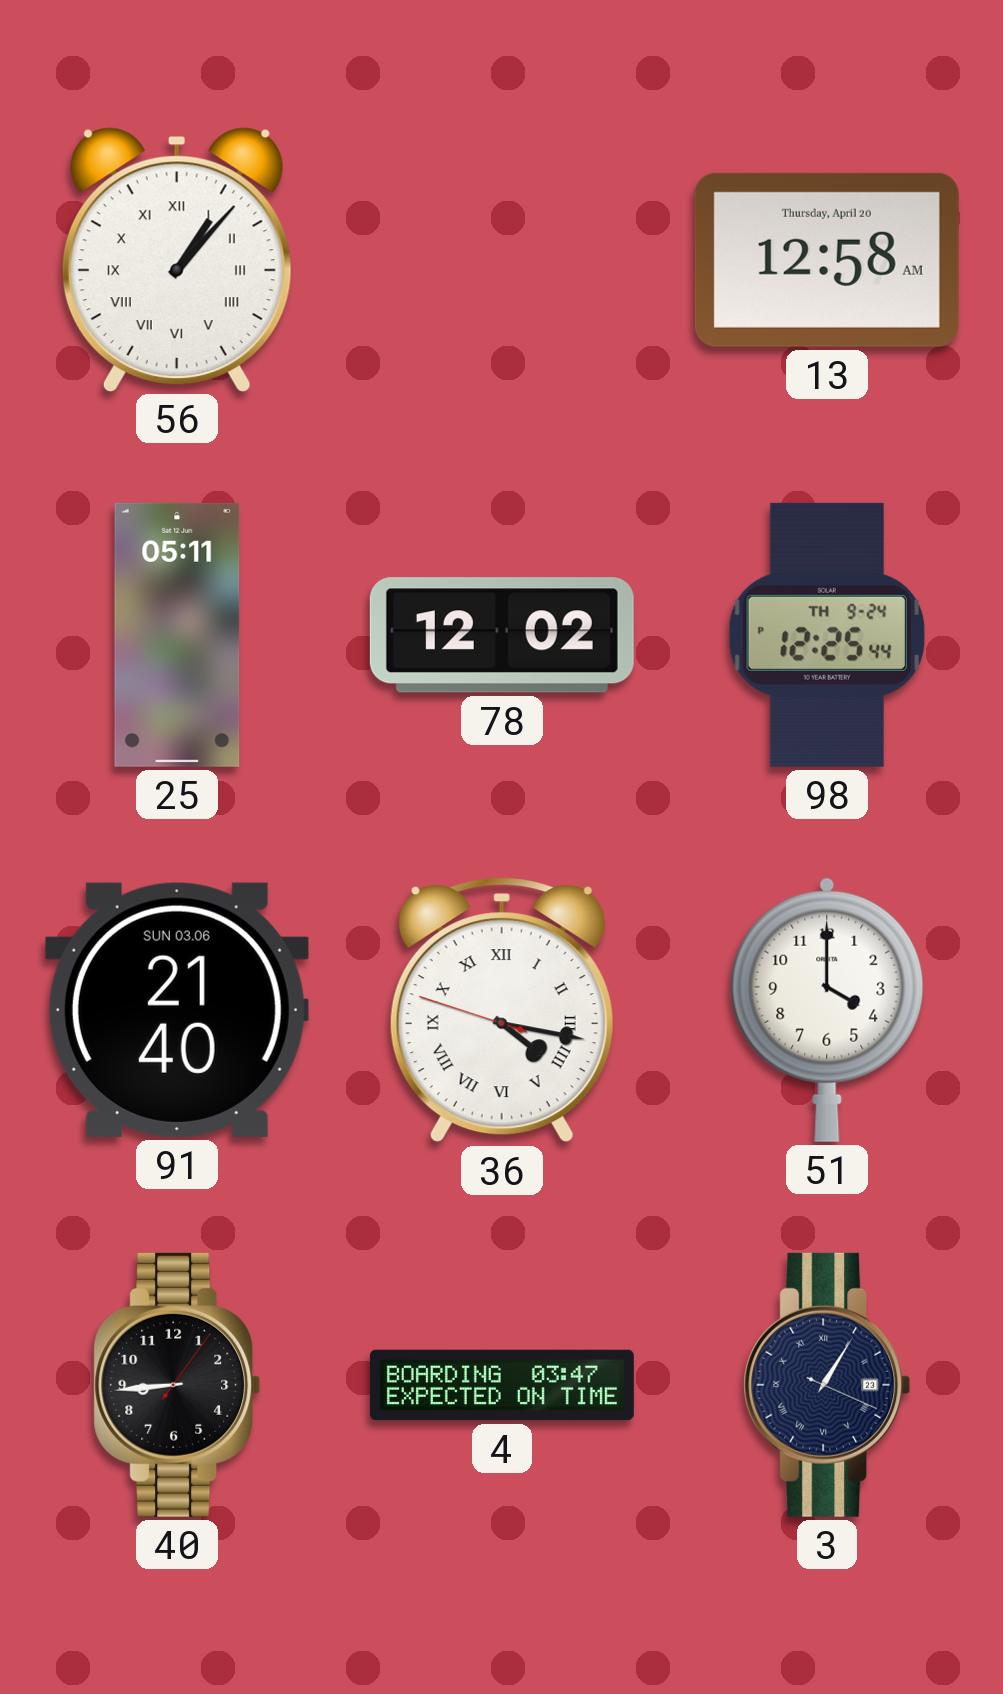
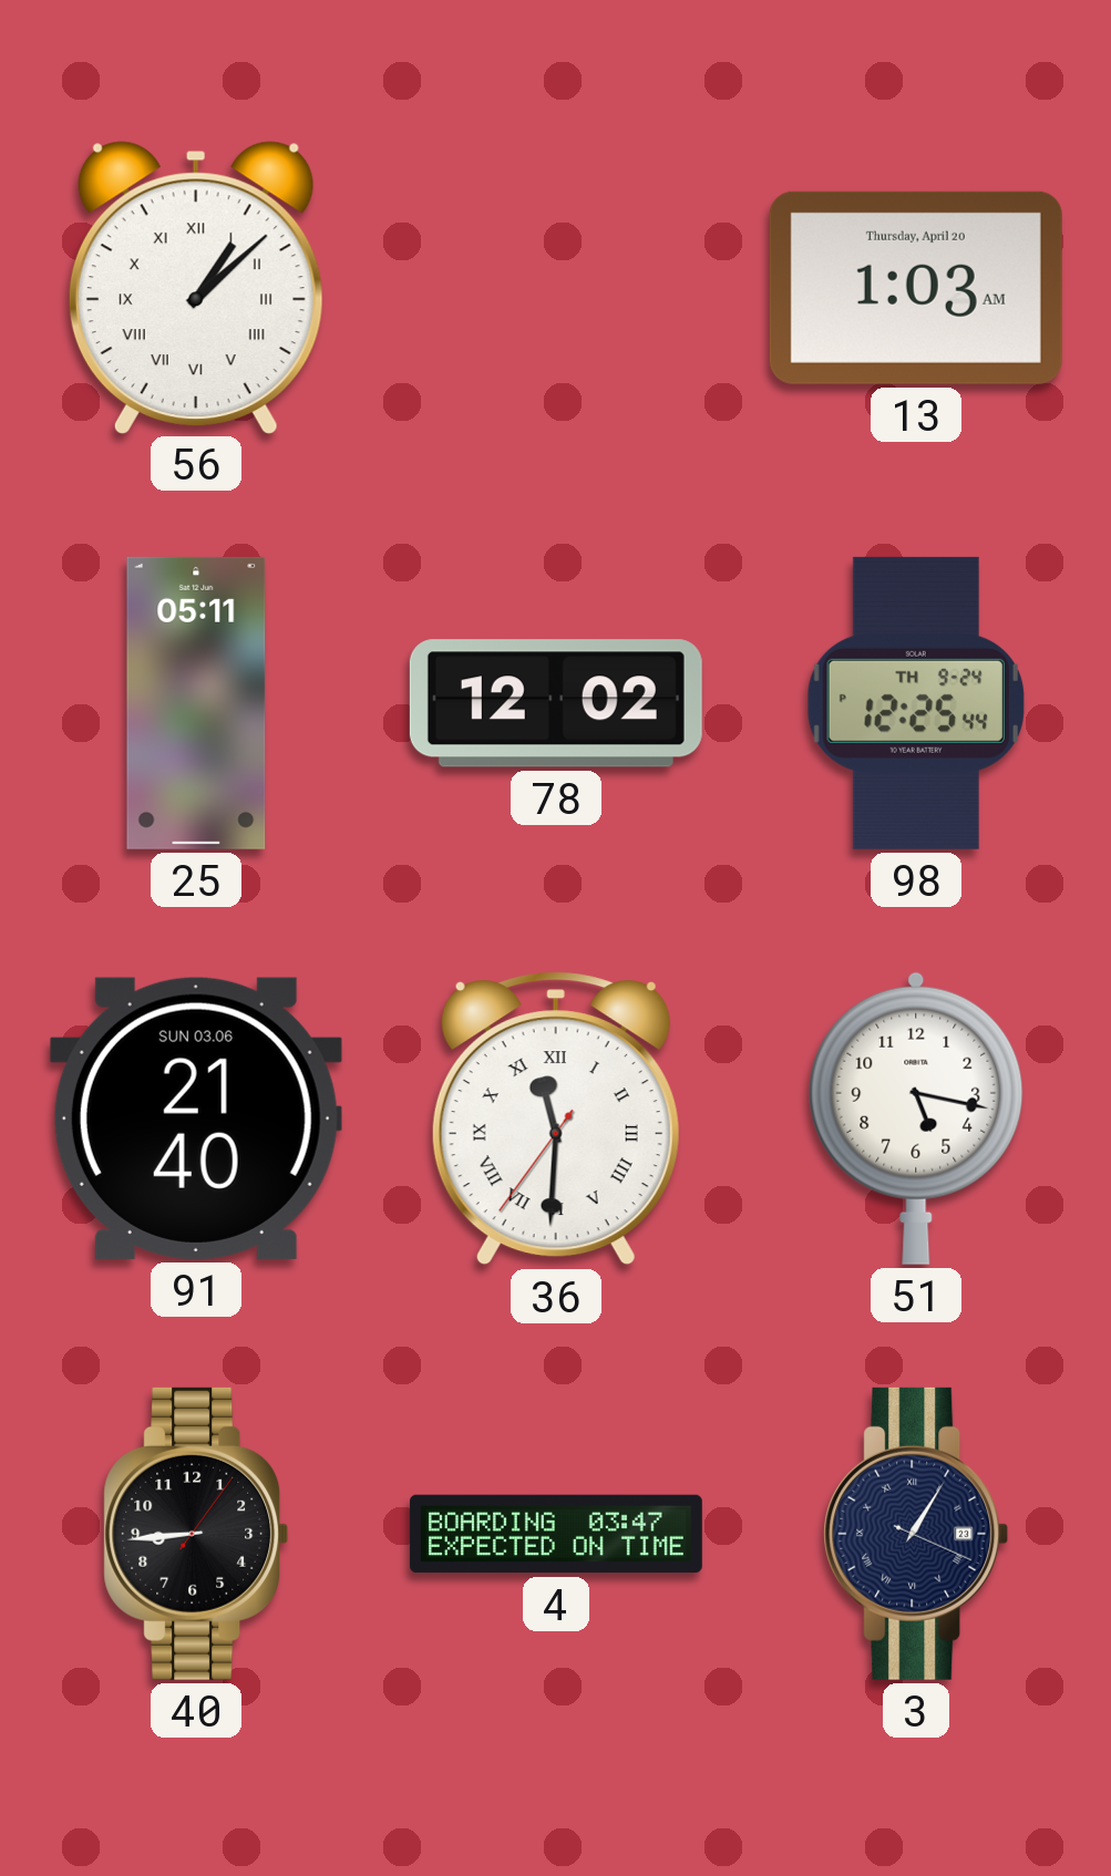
56: 1:07 -> 1:08
13: 12:58 -> 1:03
36: 4:16 -> 11:30
51: 4:00 -> 5:17
